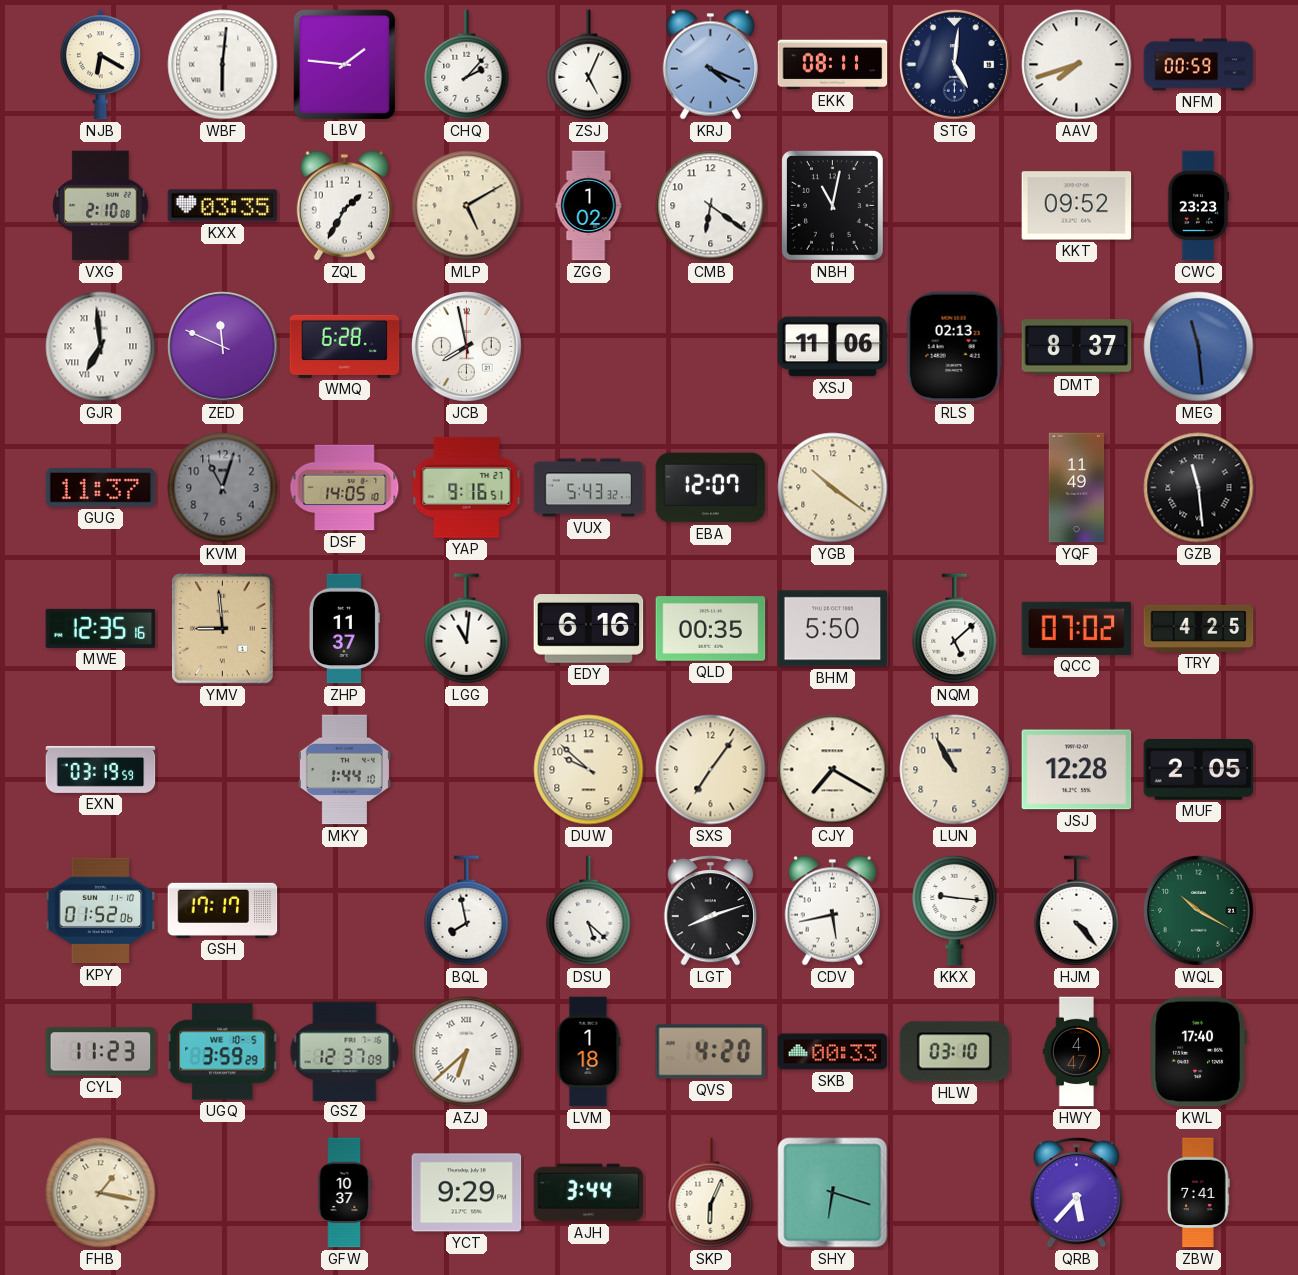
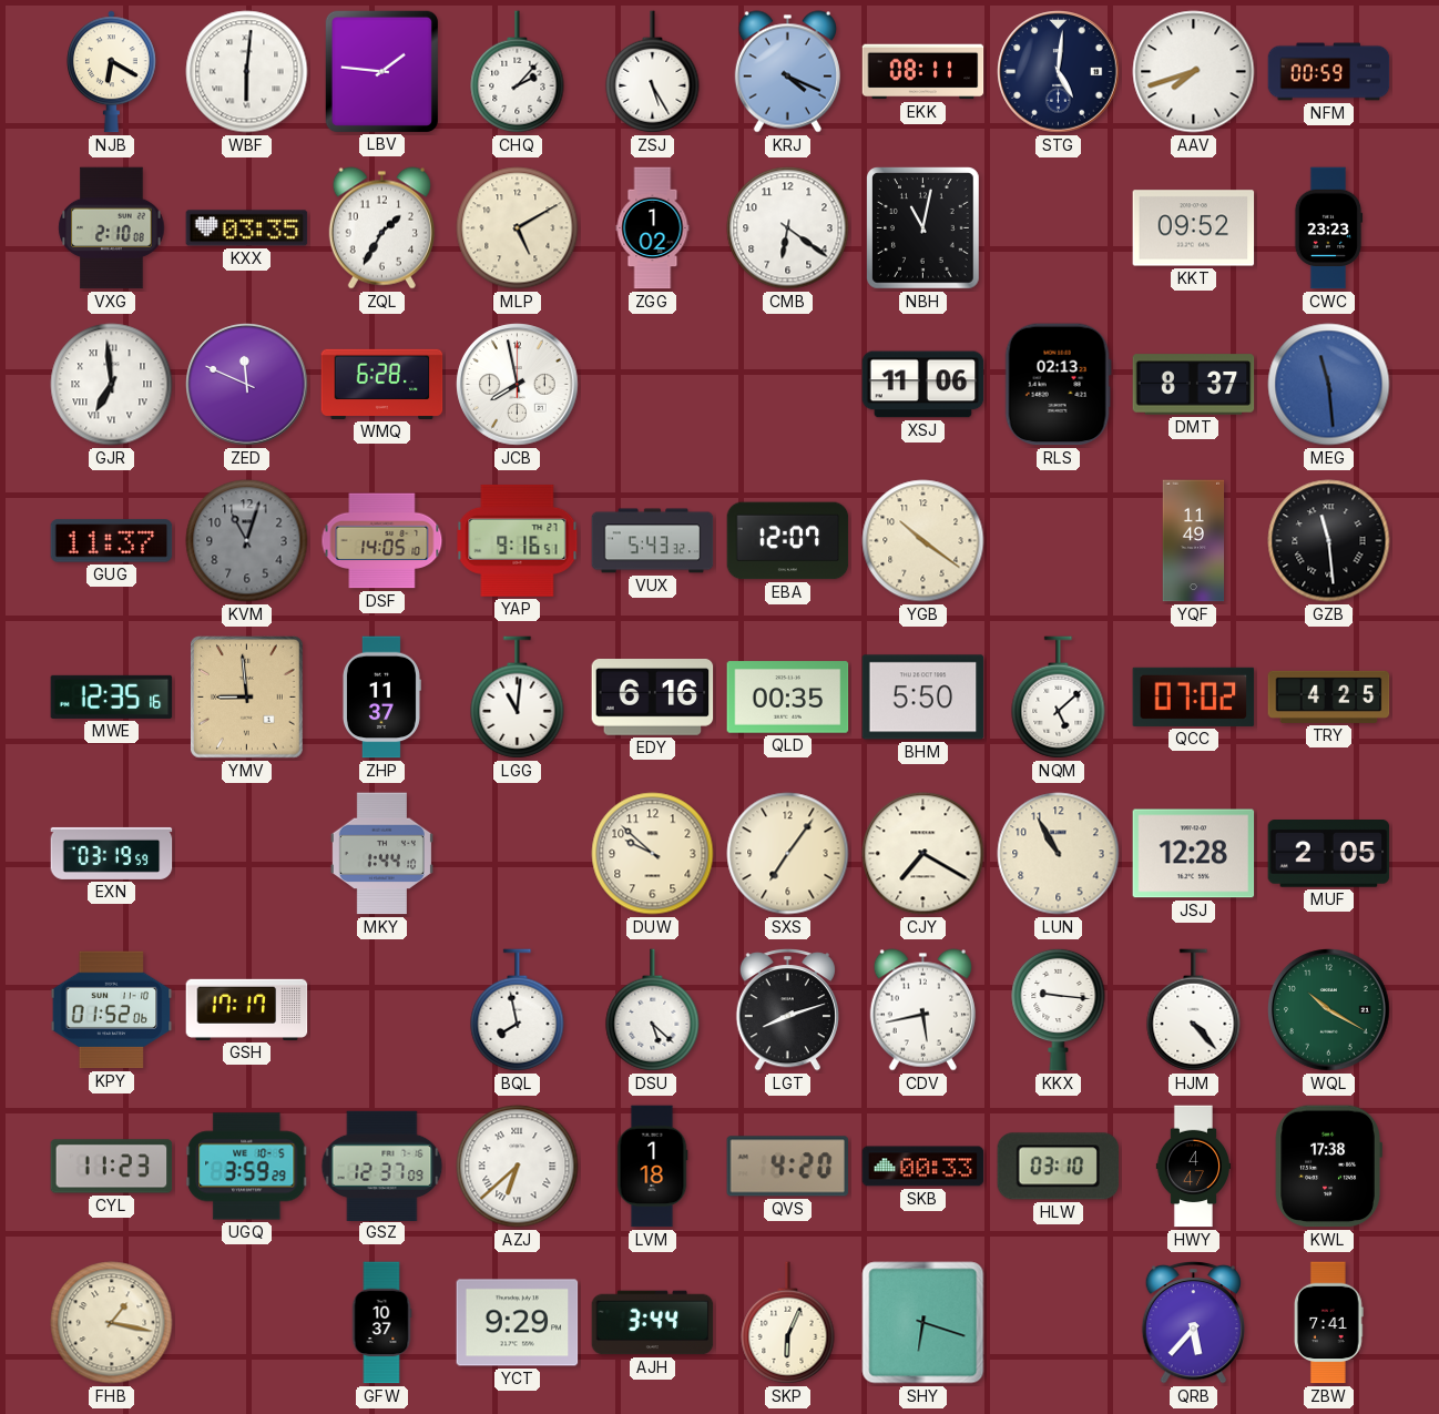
ZSJ: 5:04 -> 5:25
KWL: 17:40 -> 17:38
